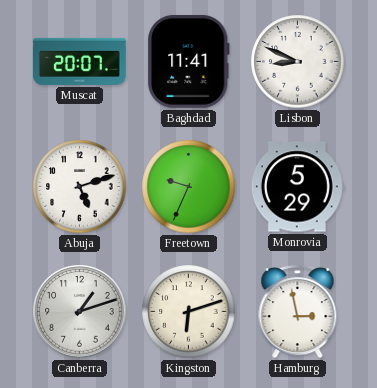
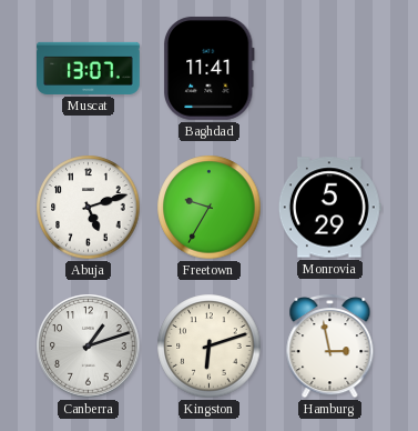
Muscat: 20:07 -> 13:07
Lisbon: 8:49 -> none
Freetown: 9:34 -> 9:35
